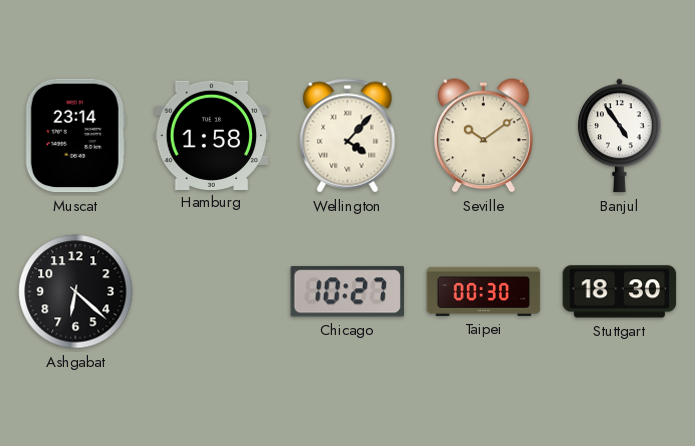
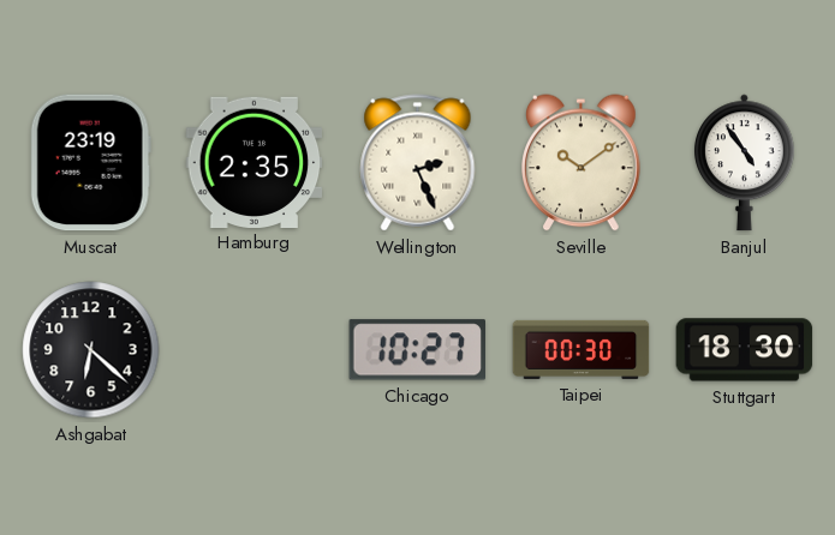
Muscat: 23:14 -> 23:19
Hamburg: 1:58 -> 2:35
Wellington: 4:07 -> 2:26
